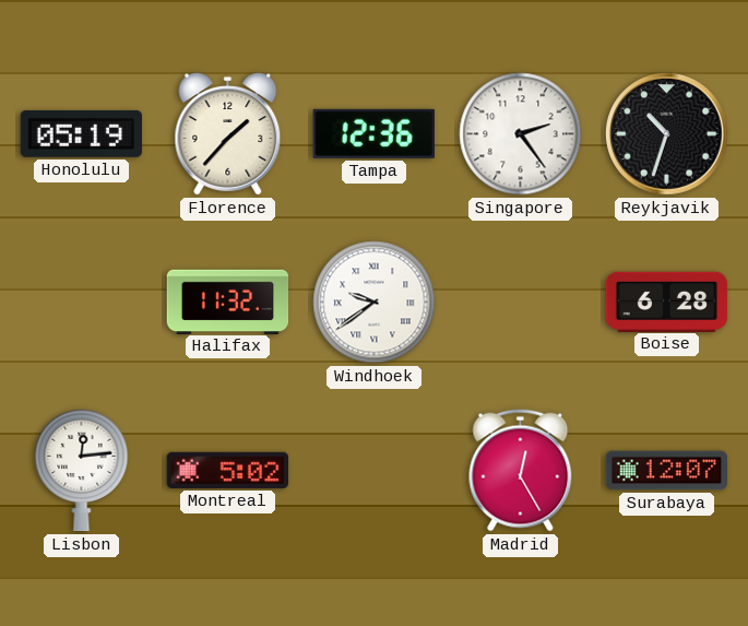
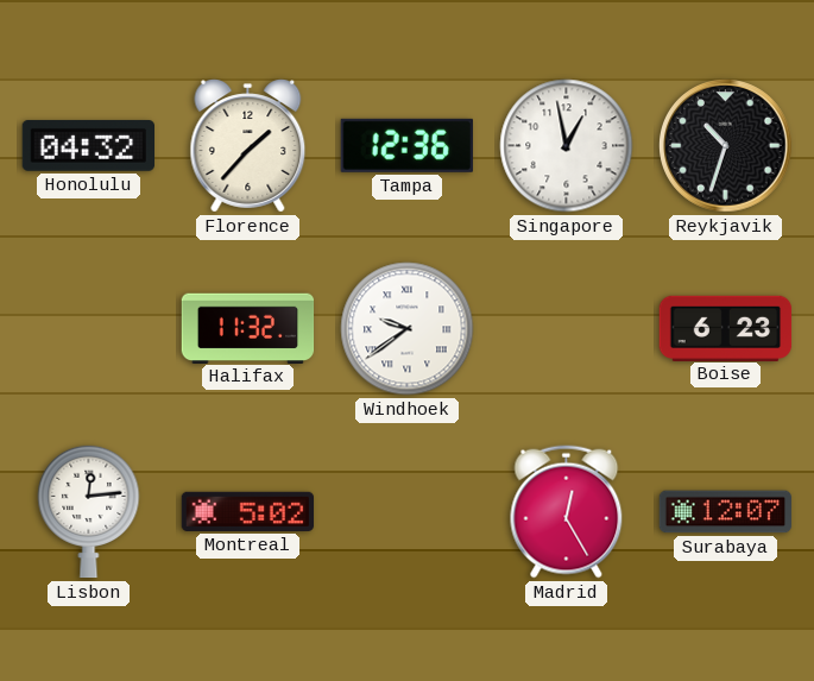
Honolulu: 05:19 -> 04:32
Singapore: 2:24 -> 12:58
Boise: 6:28 -> 6:23
